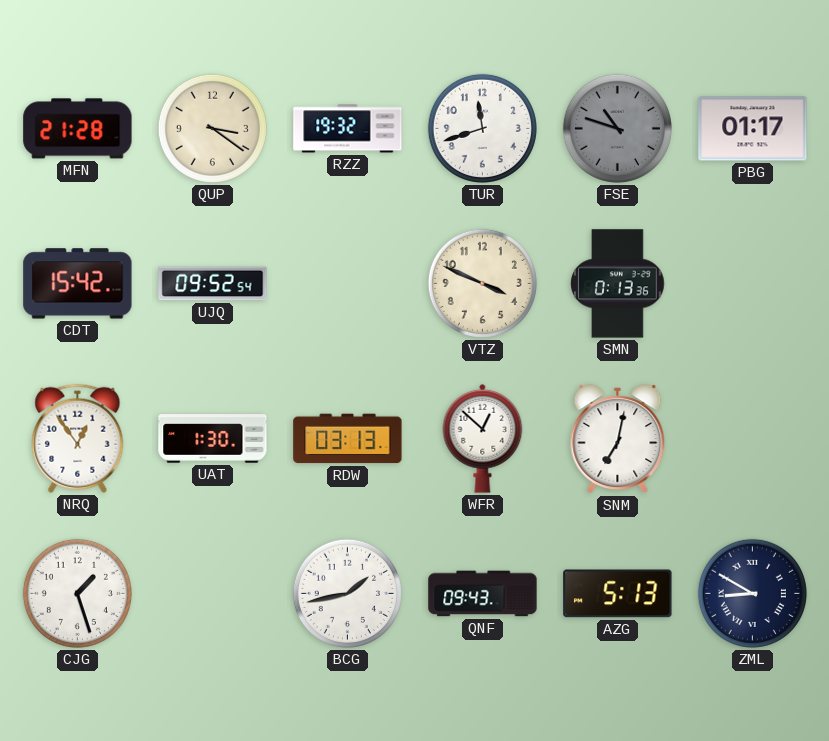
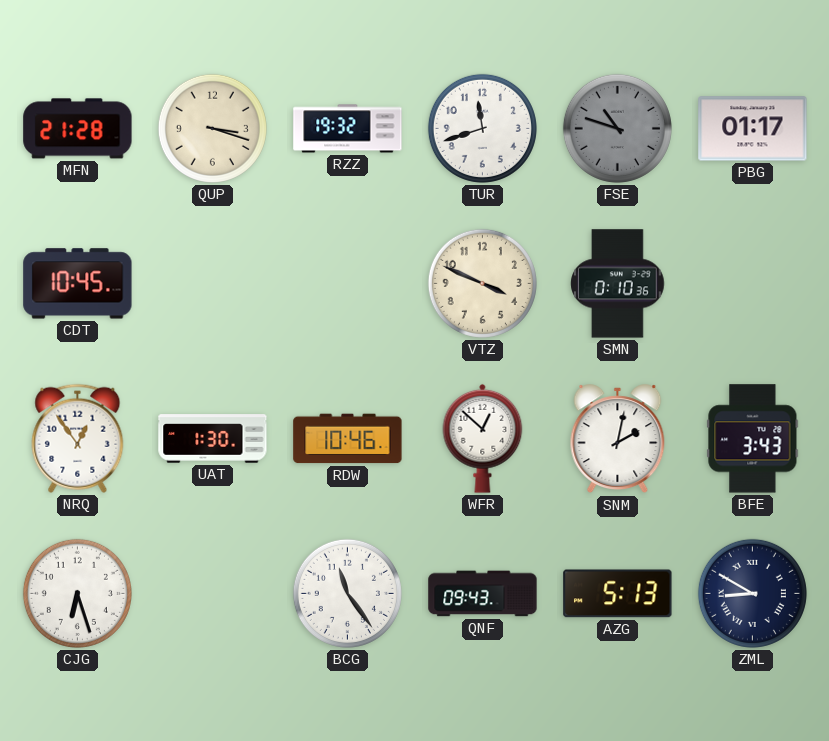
QUP: 3:21 -> 3:18
CDT: 15:42 -> 10:45
UJQ: 09:52 -> none
SMN: 0:13 -> 0:10
RDW: 03:13 -> 10:46
SNM: 7:02 -> 2:02
BFE: none -> 3:43
CJG: 1:27 -> 6:27
BCG: 1:43 -> 11:24
